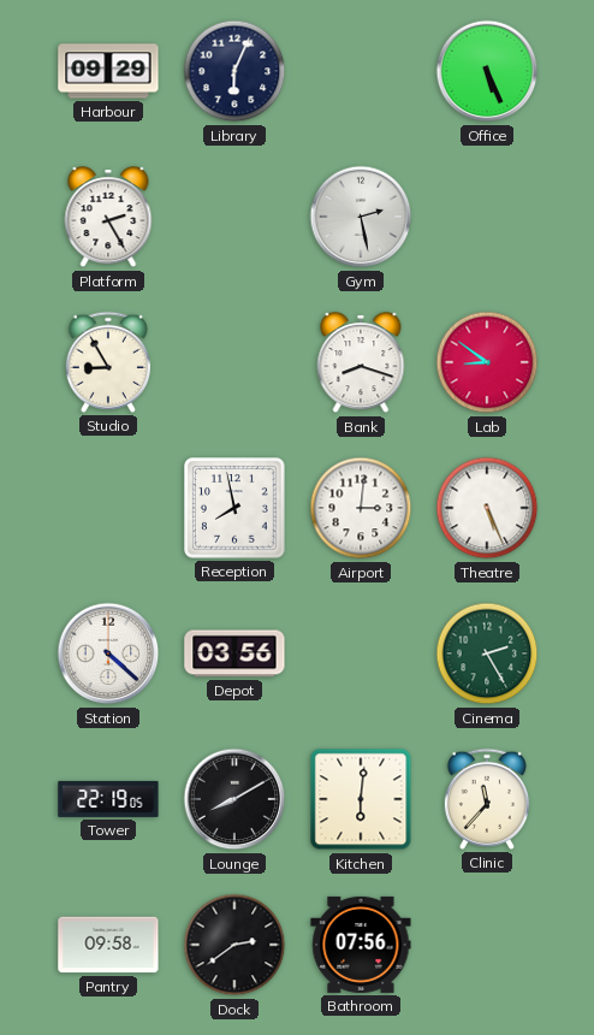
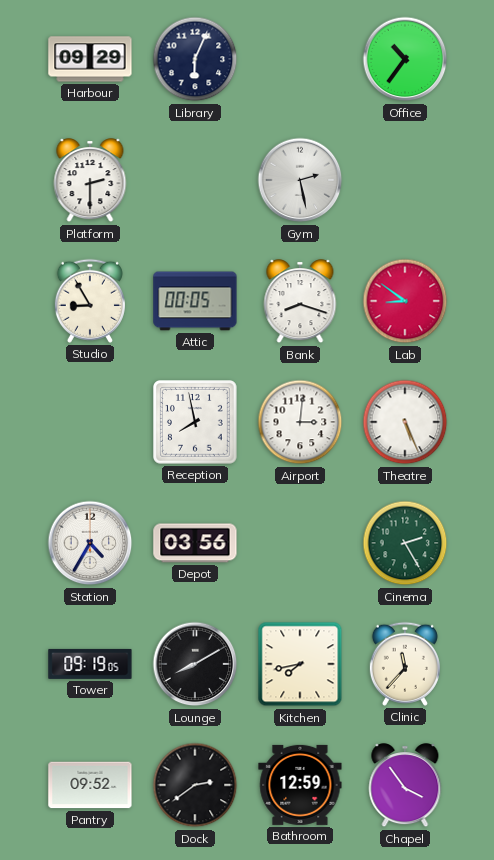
Office: 5:26 -> 10:36
Platform: 2:25 -> 2:30
Attic: none -> 00:05
Station: 4:22 -> 4:35
Tower: 22:19 -> 09:19
Kitchen: 6:01 -> 7:43
Pantry: 09:58 -> 09:52
Bathroom: 07:56 -> 12:59
Chapel: none -> 3:54
